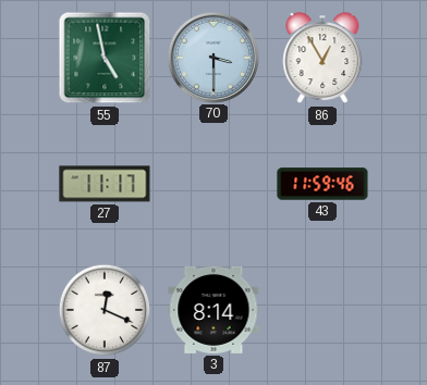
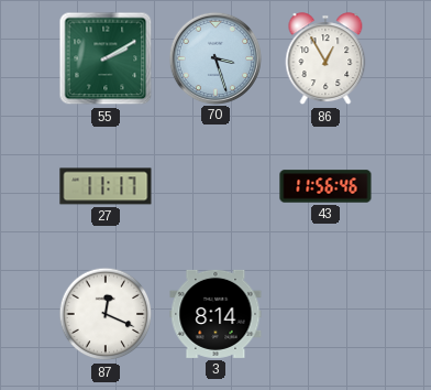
55: 4:58 -> 2:10
70: 3:30 -> 3:27
43: 11:59 -> 11:56
